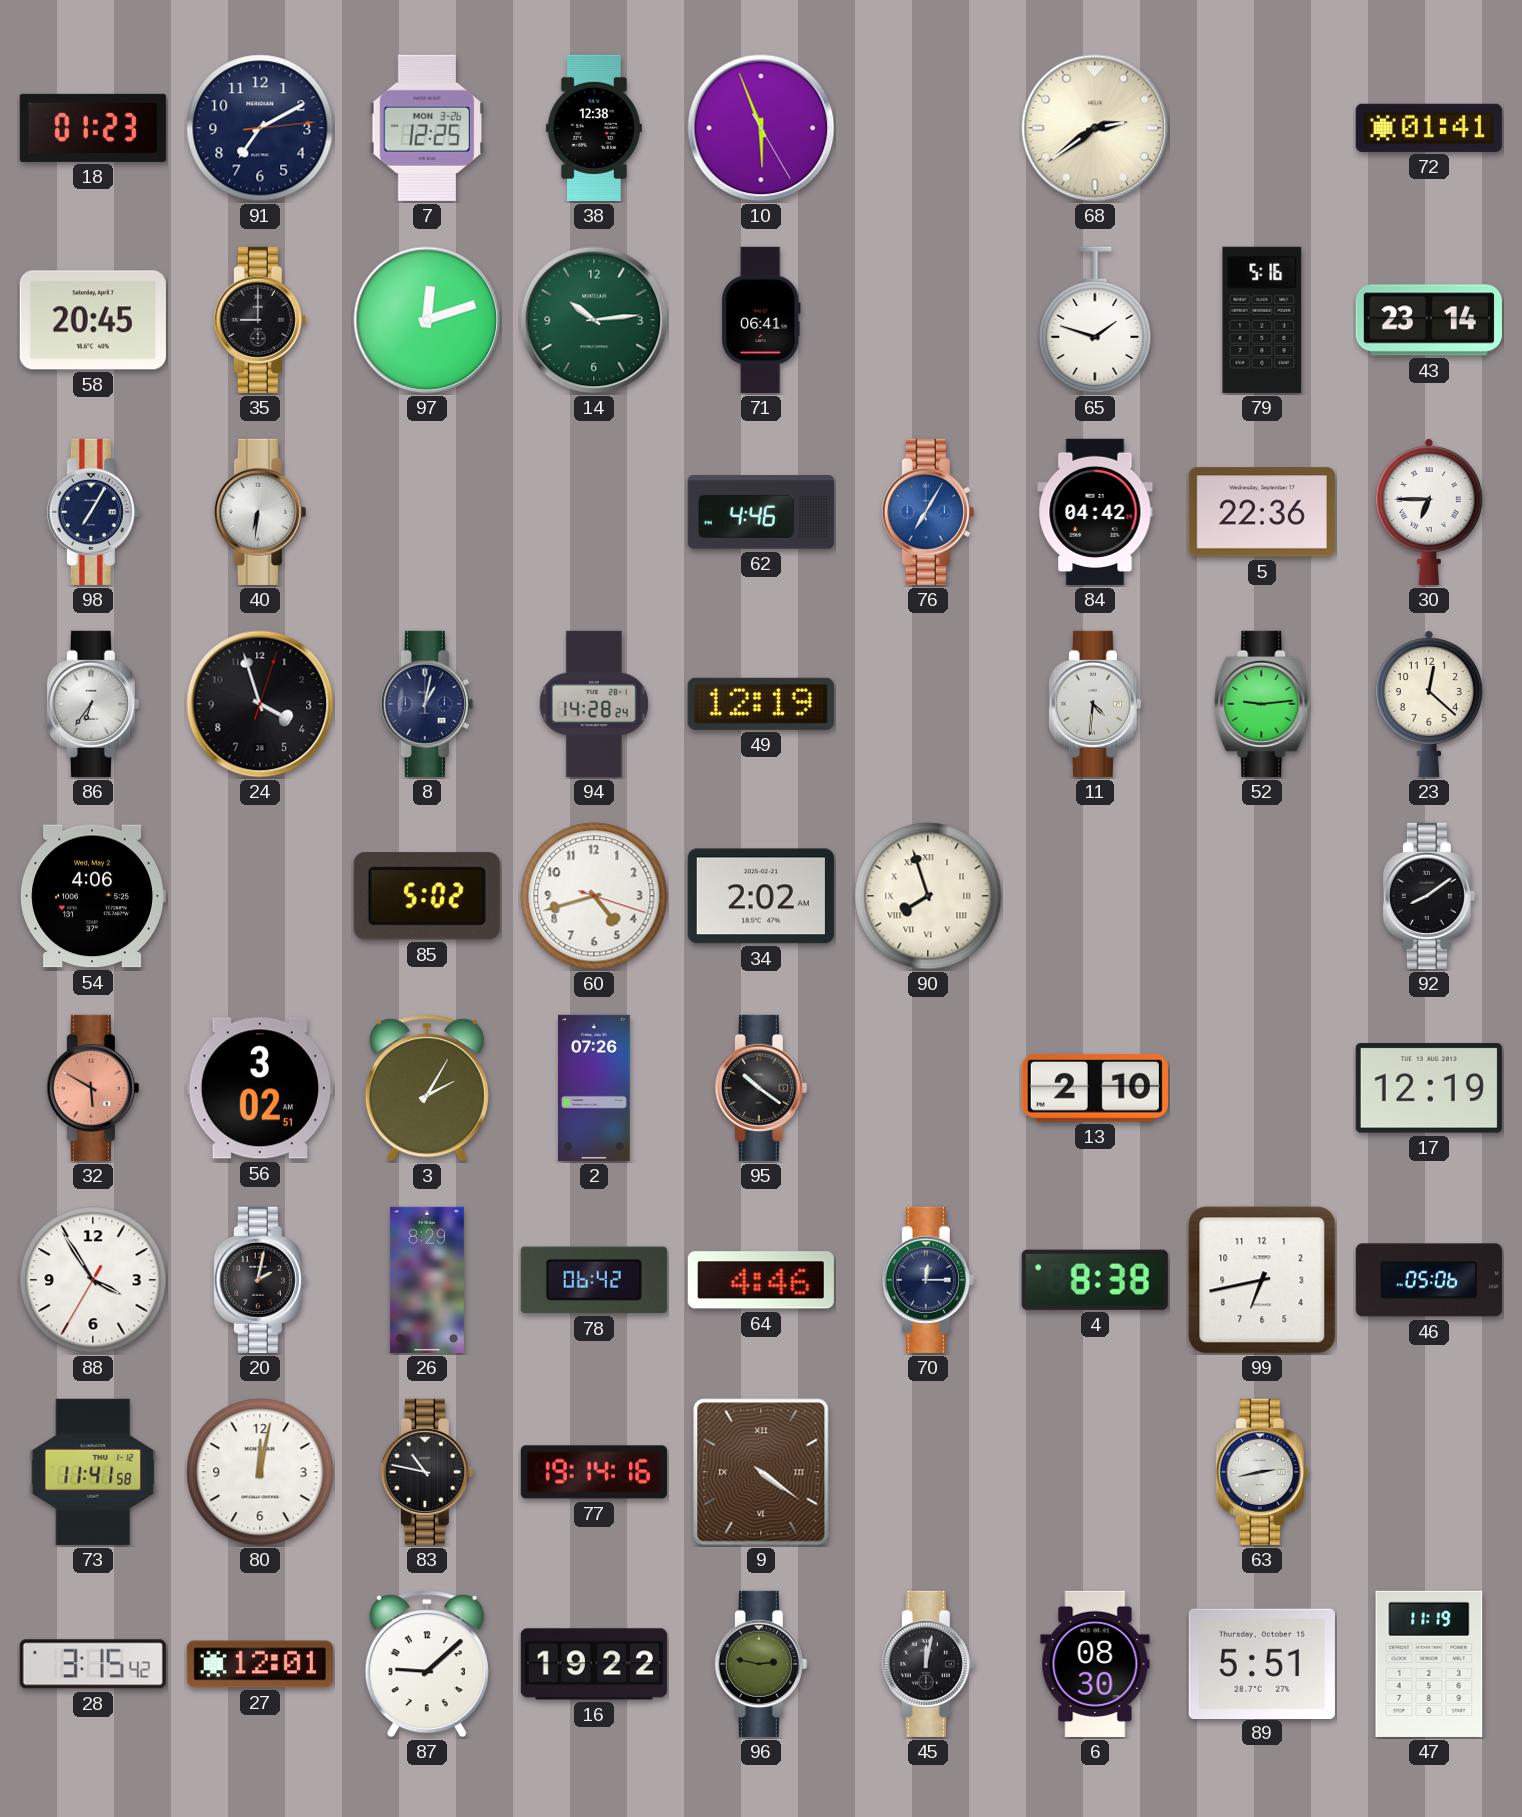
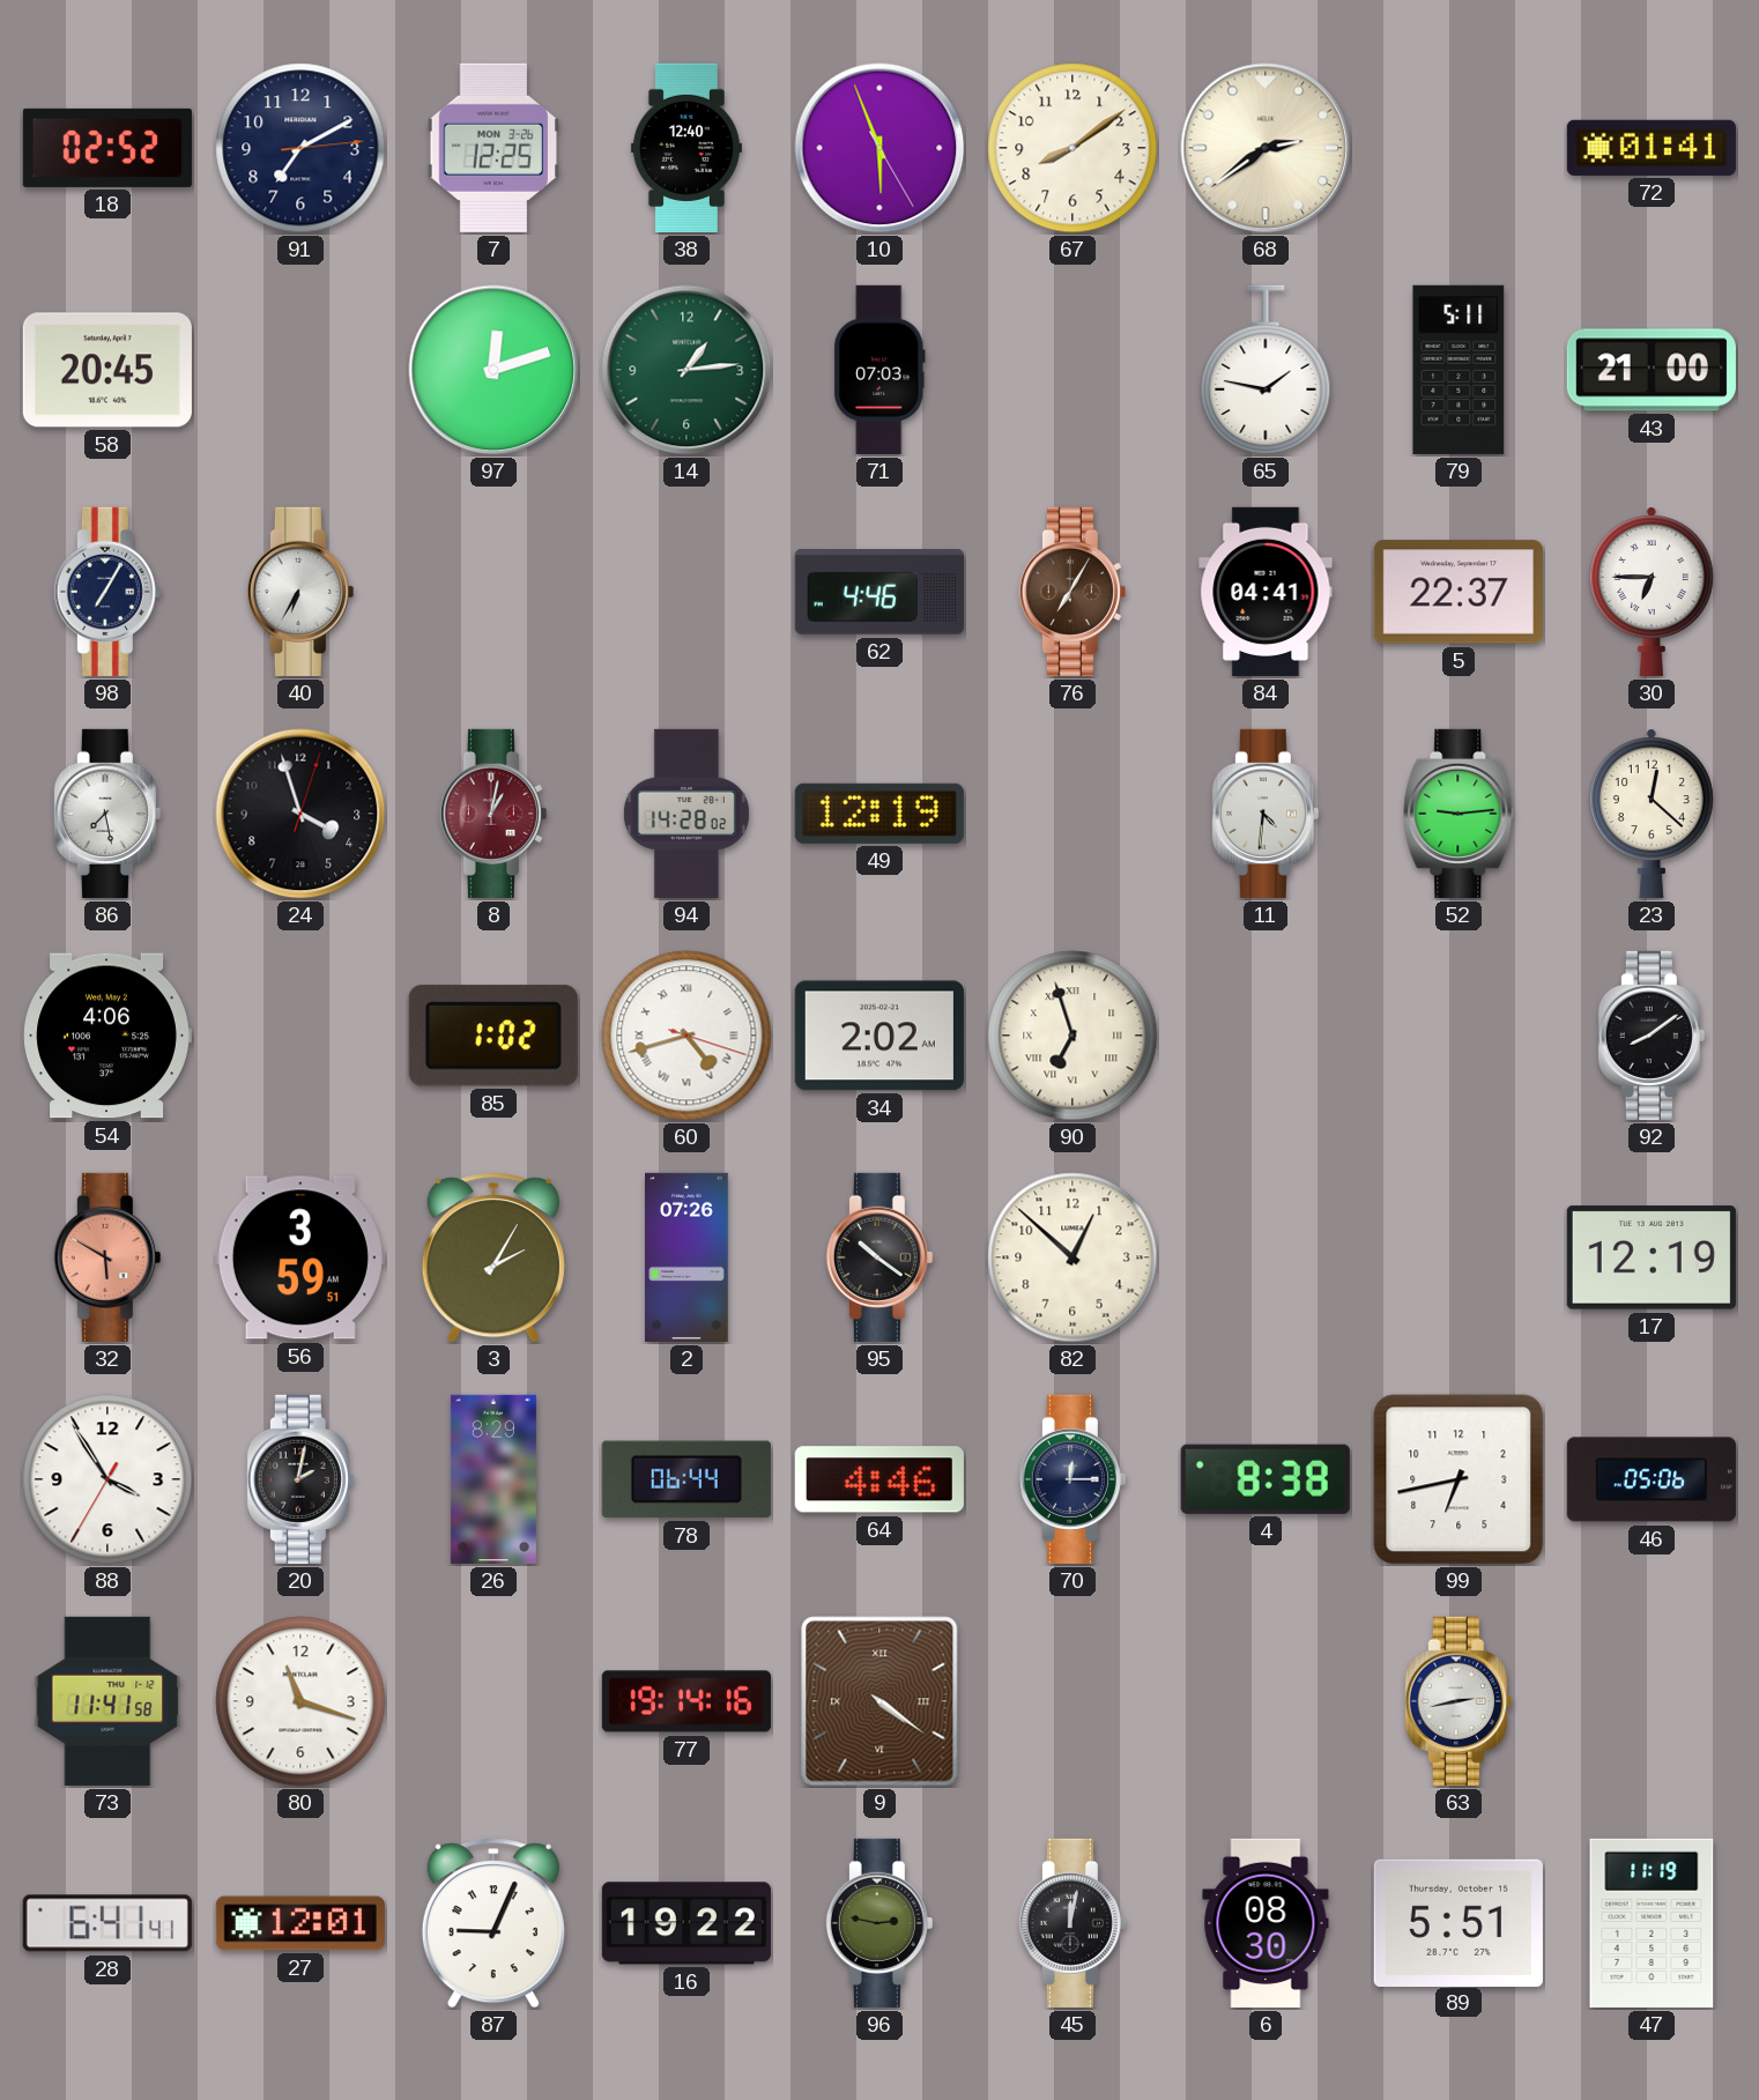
18: 01:23 -> 02:52
38: 12:38 -> 12:40
67: none -> 8:09
35: 9:00 -> none
14: 10:14 -> 1:14
71: 06:41 -> 07:03
65: 1:48 -> 1:47
79: 5:16 -> 5:11
43: 23:14 -> 21:00
40: 6:31 -> 6:35
76 dial: blue -> brown
84: 04:42 -> 04:41
5: 22:36 -> 22:37
86: 6:36 -> 7:28
8 dial: navy -> burgundy
94: 14:28:24 -> 14:28:02
85: 5:02 -> 1:02
60 numerals: Arabic -> Roman
90: 7:57 -> 6:57
56: 3:02 -> 3:59
82: none -> 12:52
13: 2:10 -> none
78: 06:42 -> 06:44
80: 12:02 -> 11:18
83: 10:47 -> none
28: 3:15 -> 6:41
87: 9:08 -> 9:04
